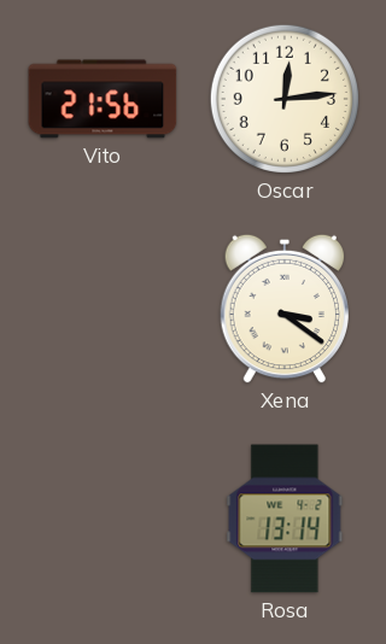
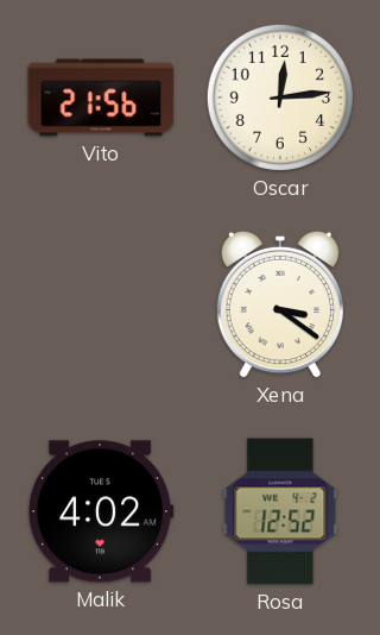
Malik: none -> 4:02
Rosa: 13:14 -> 12:52
